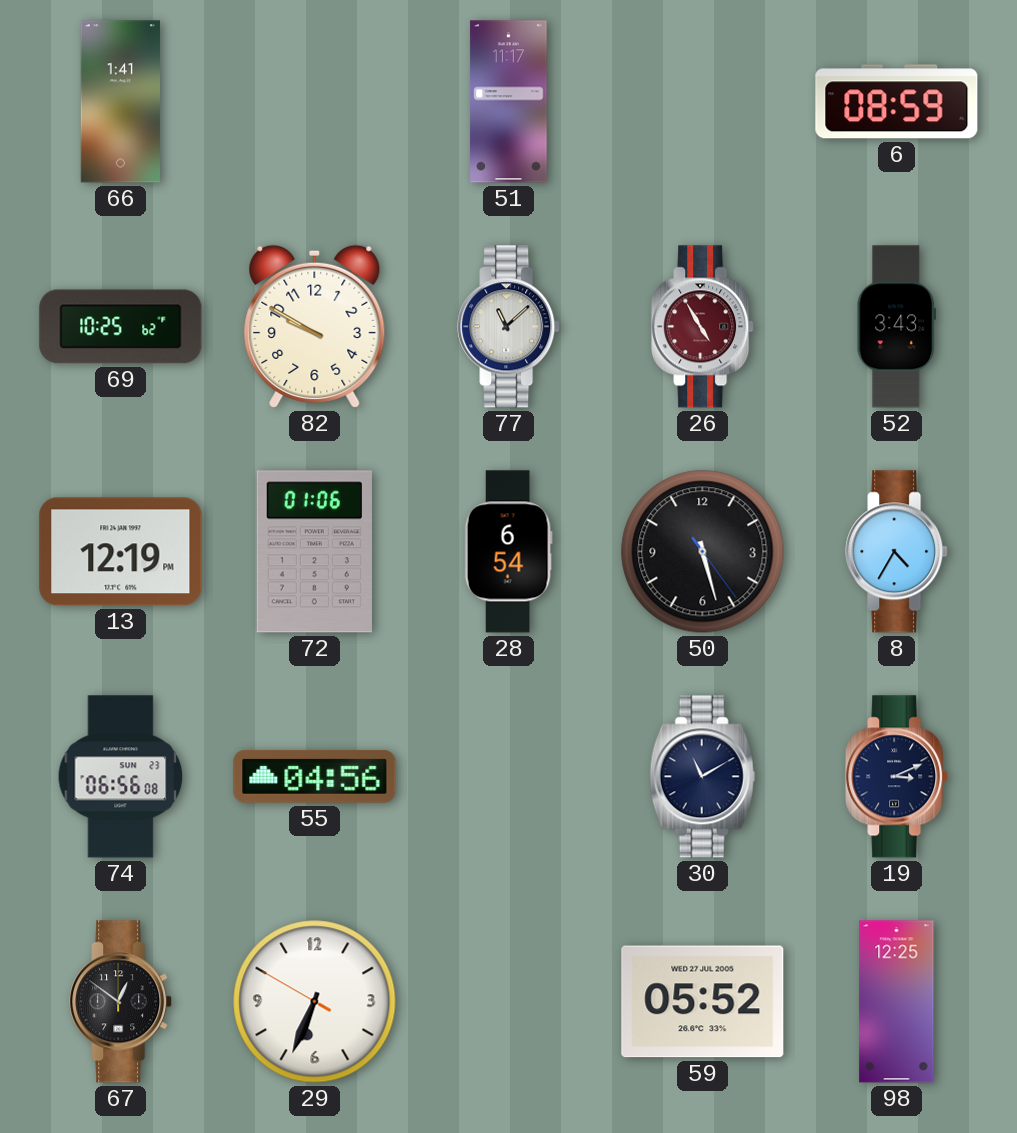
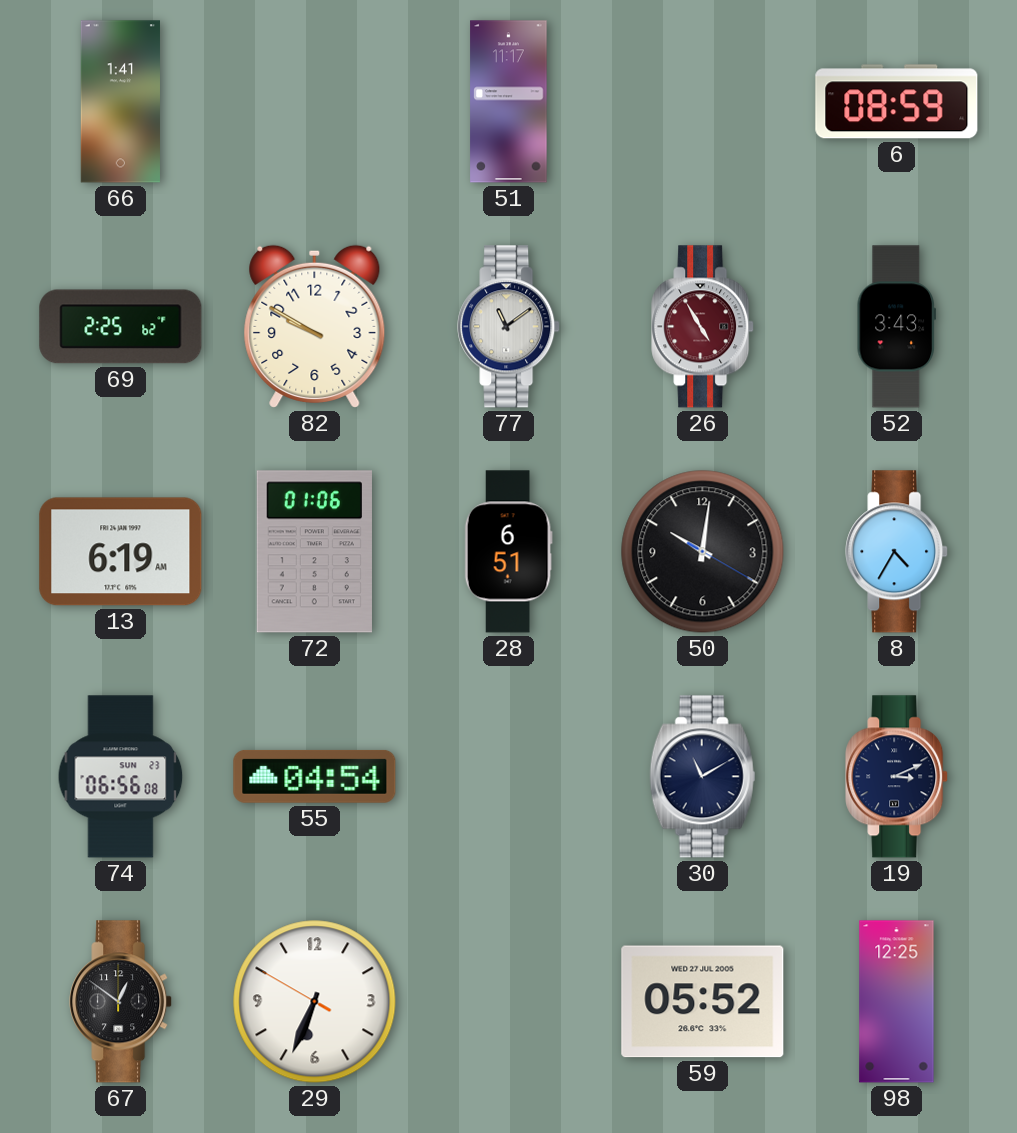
69: 10:25 -> 2:25
77: 11:08 -> 11:09
13: 12:19 -> 6:19
28: 6:54 -> 6:51
50: 5:27 -> 10:01
55: 04:56 -> 04:54
